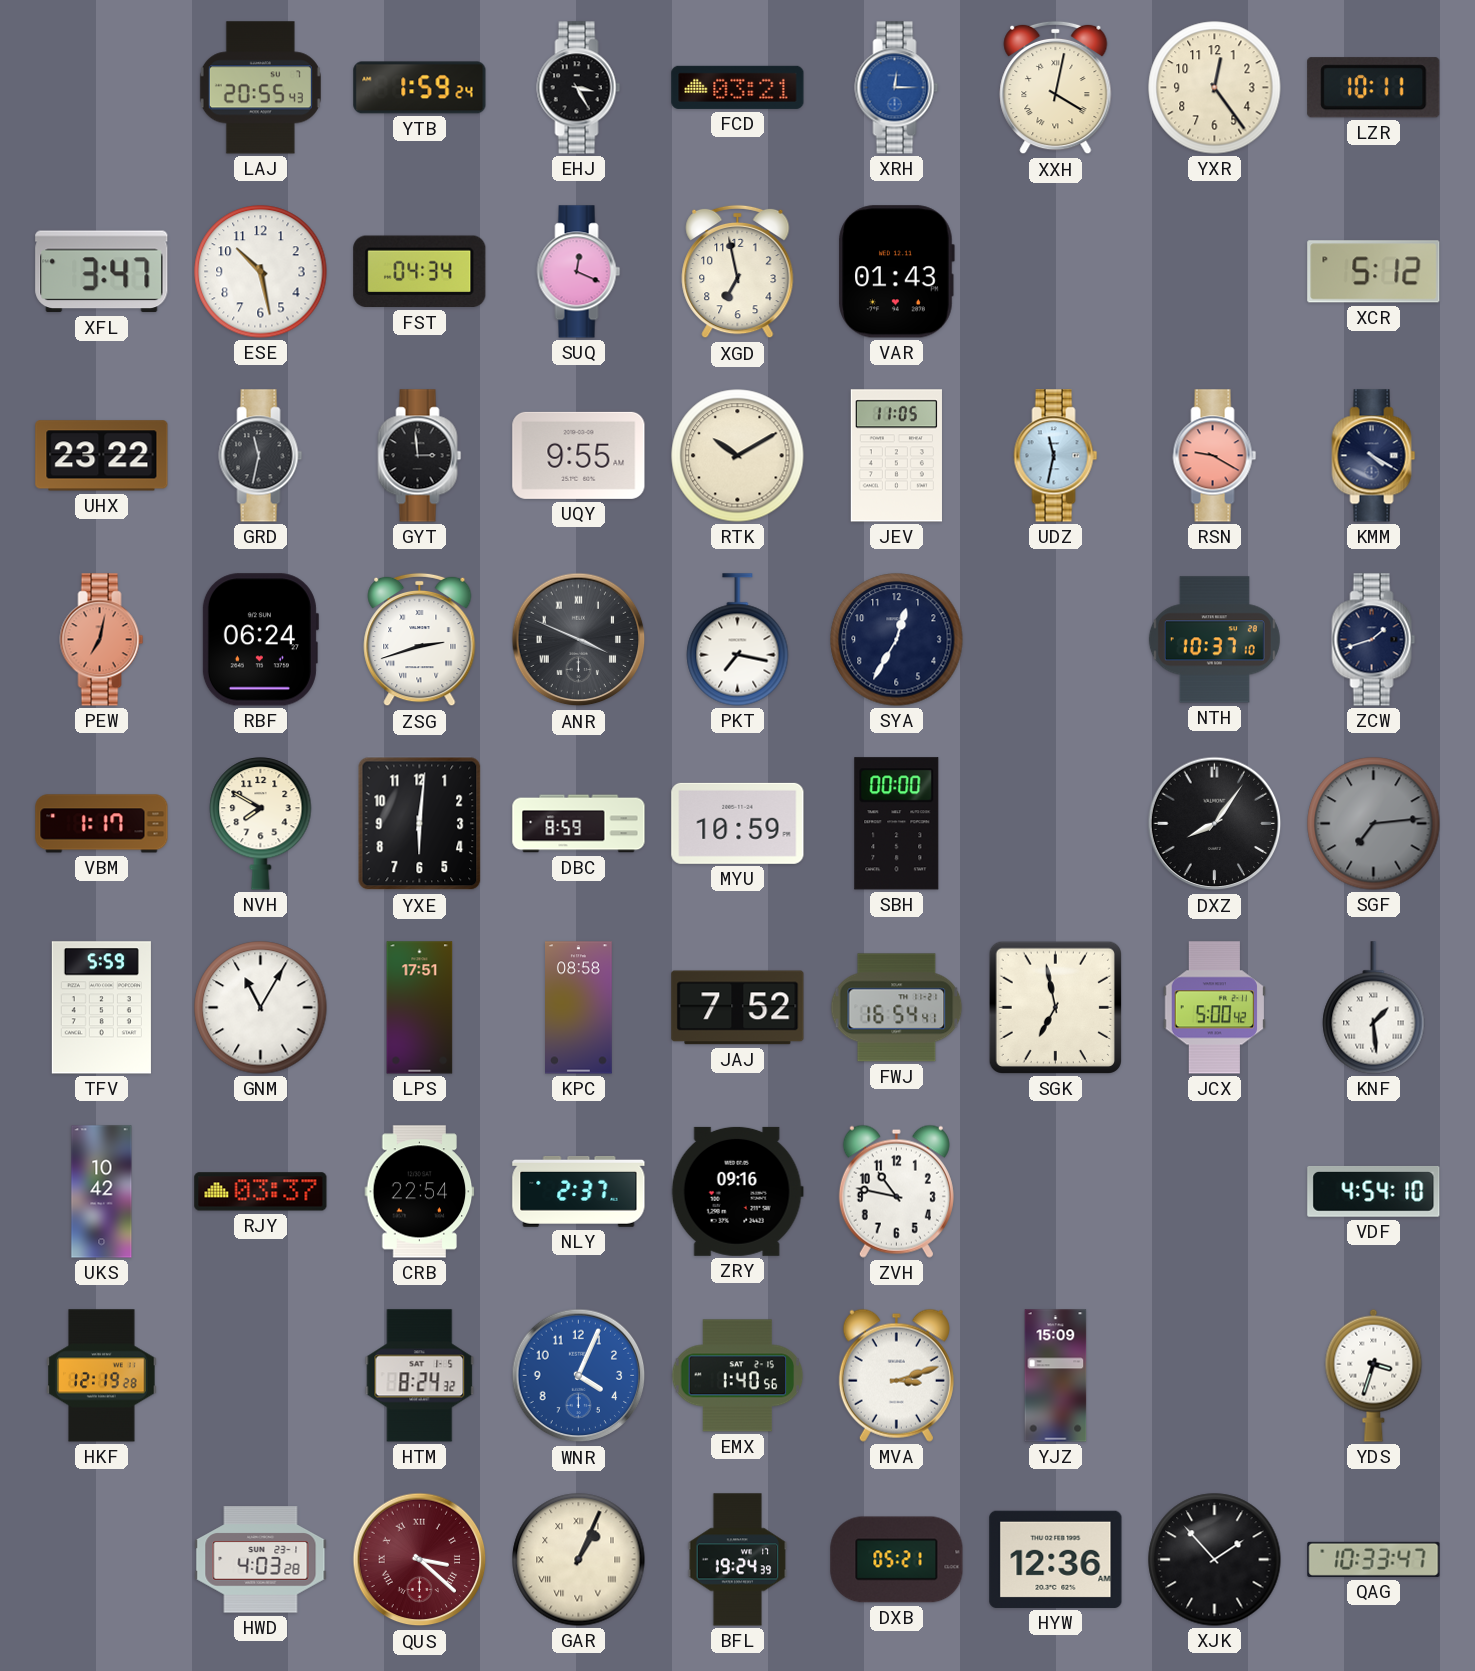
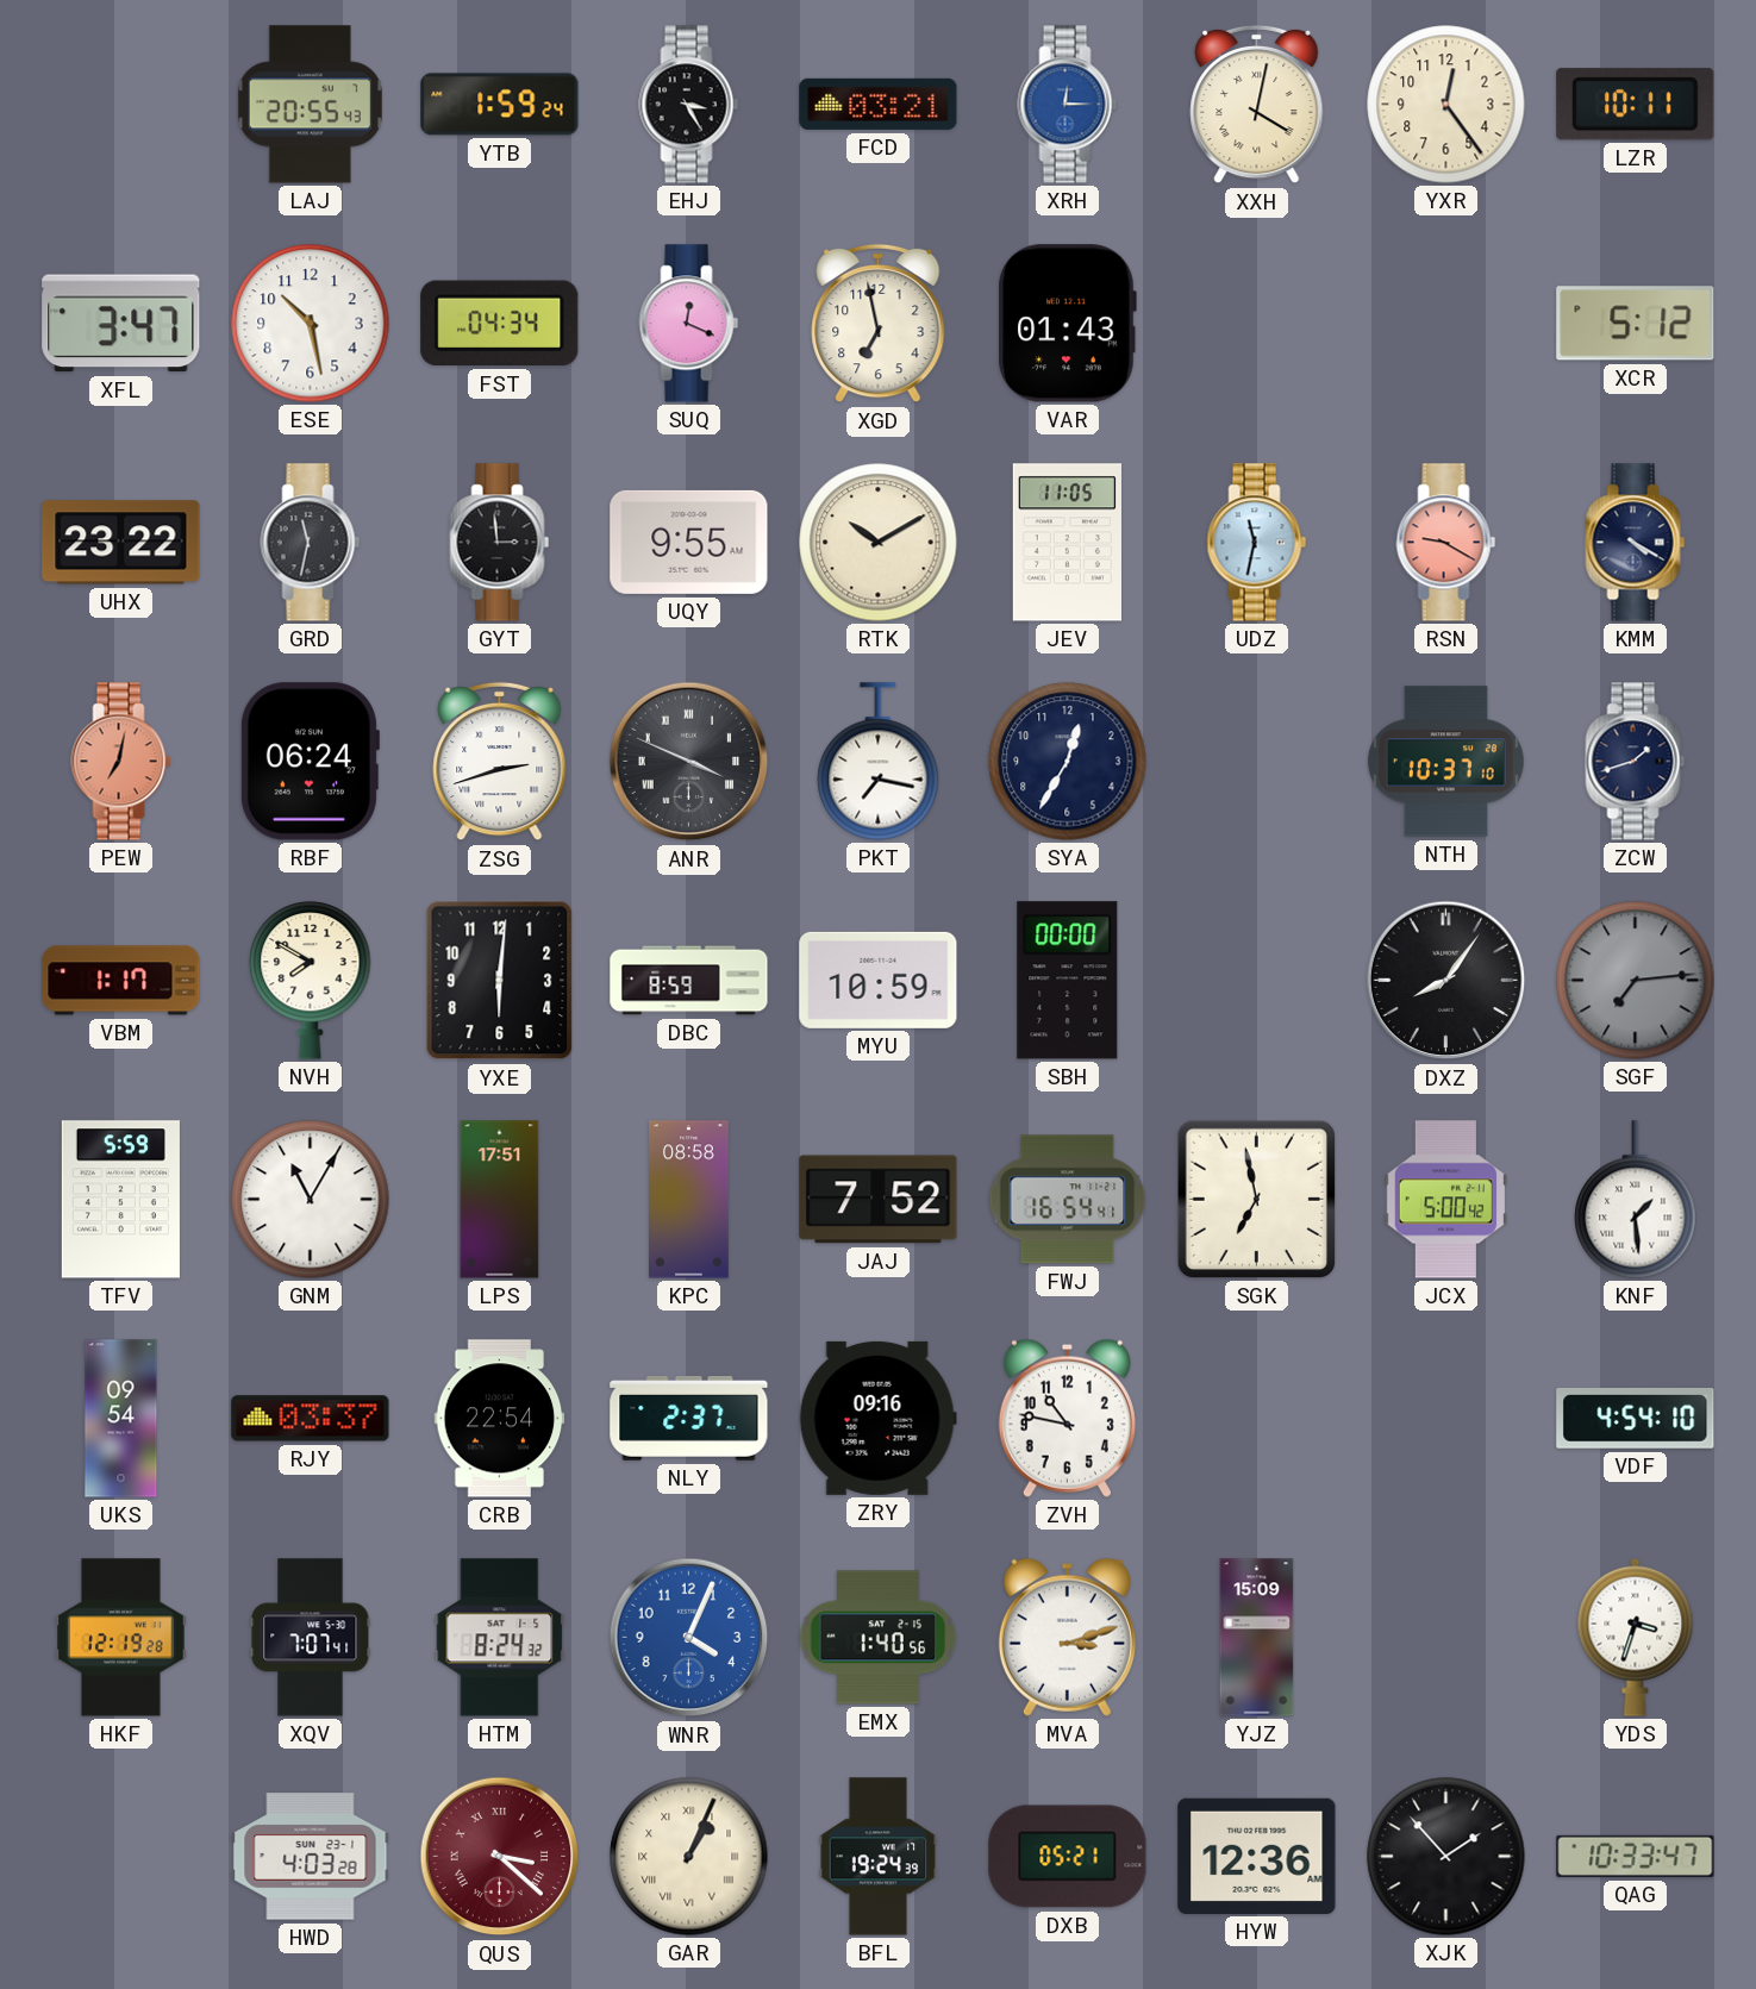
UKS: 10:42 -> 09:54
XQV: none -> 7:07
